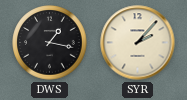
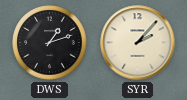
DWS: 1:17 -> 1:12
